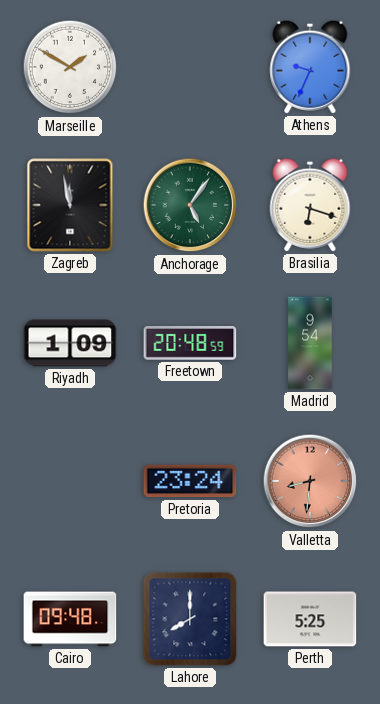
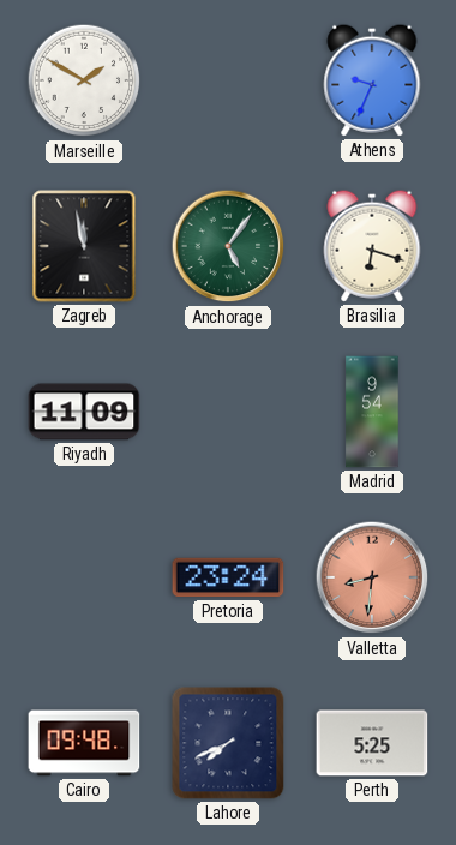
Riyadh: 1:09 -> 11:09
Freetown: 20:48 -> none
Lahore: 8:00 -> 7:41
